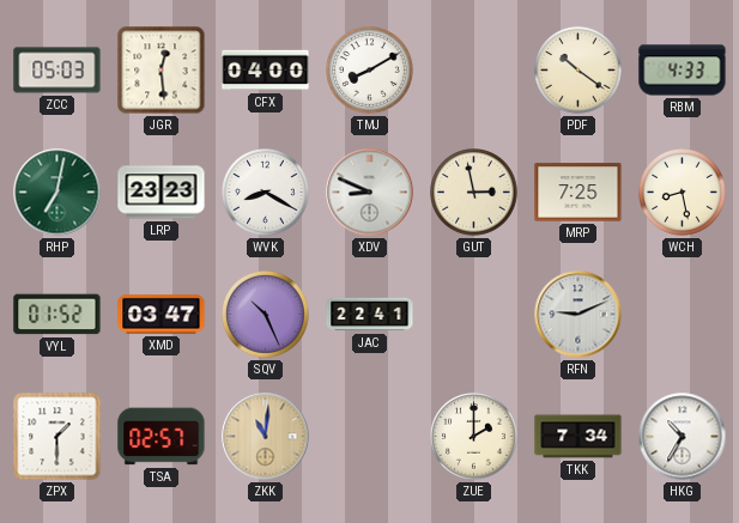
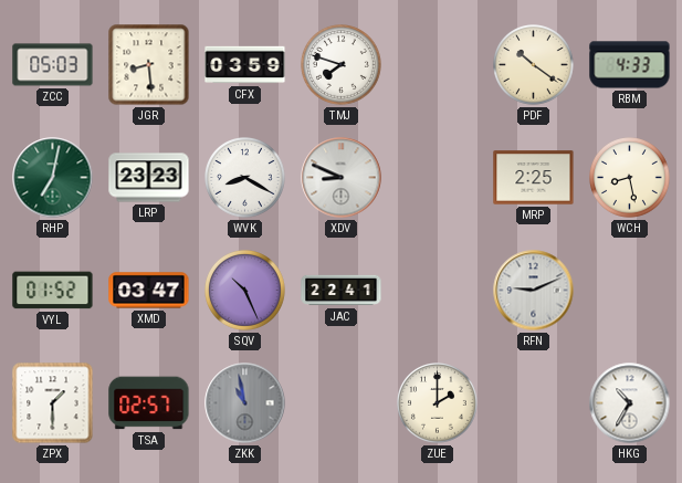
JGR: 12:29 -> 8:29
CFX: 04:00 -> 03:59
TMJ: 8:10 -> 7:48
GUT: 2:58 -> none
MRP: 7:25 -> 2:25
ZKK: 11:01 -> 10:58
ZKK dial: champagne -> grey
TKK: 7:34 -> none
